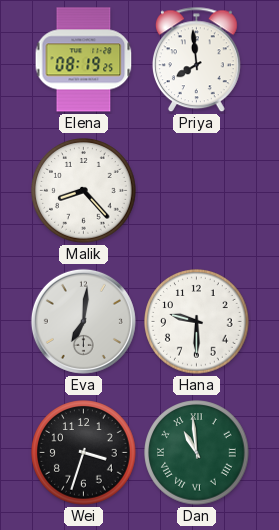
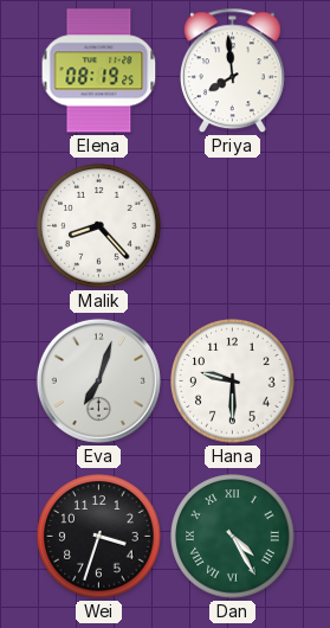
Eva: 7:01 -> 7:03
Dan: 10:59 -> 4:25
